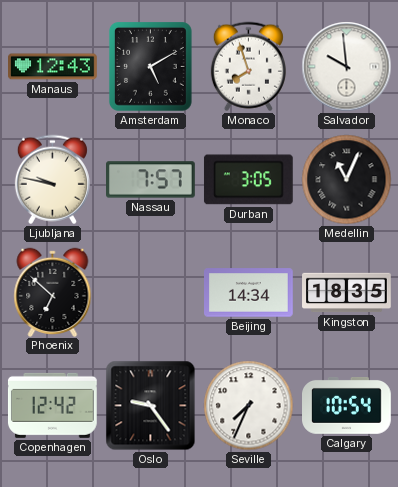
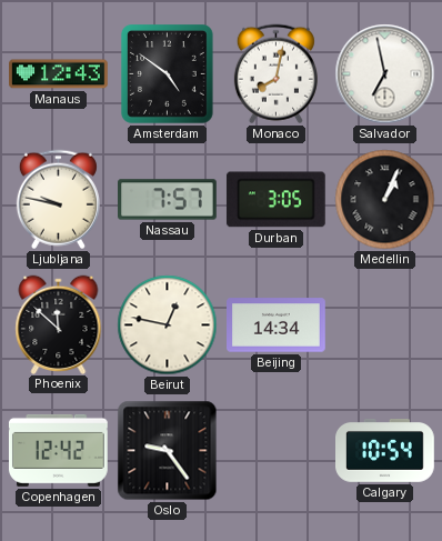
Amsterdam: 5:10 -> 4:51
Monaco: 7:57 -> 8:02
Salvador: 9:59 -> 6:58
Medellin: 11:04 -> 1:04
Phoenix: 6:52 -> 11:52
Beirut: none -> 12:47
Kingston: 18:35 -> none
Seville: 7:34 -> none
